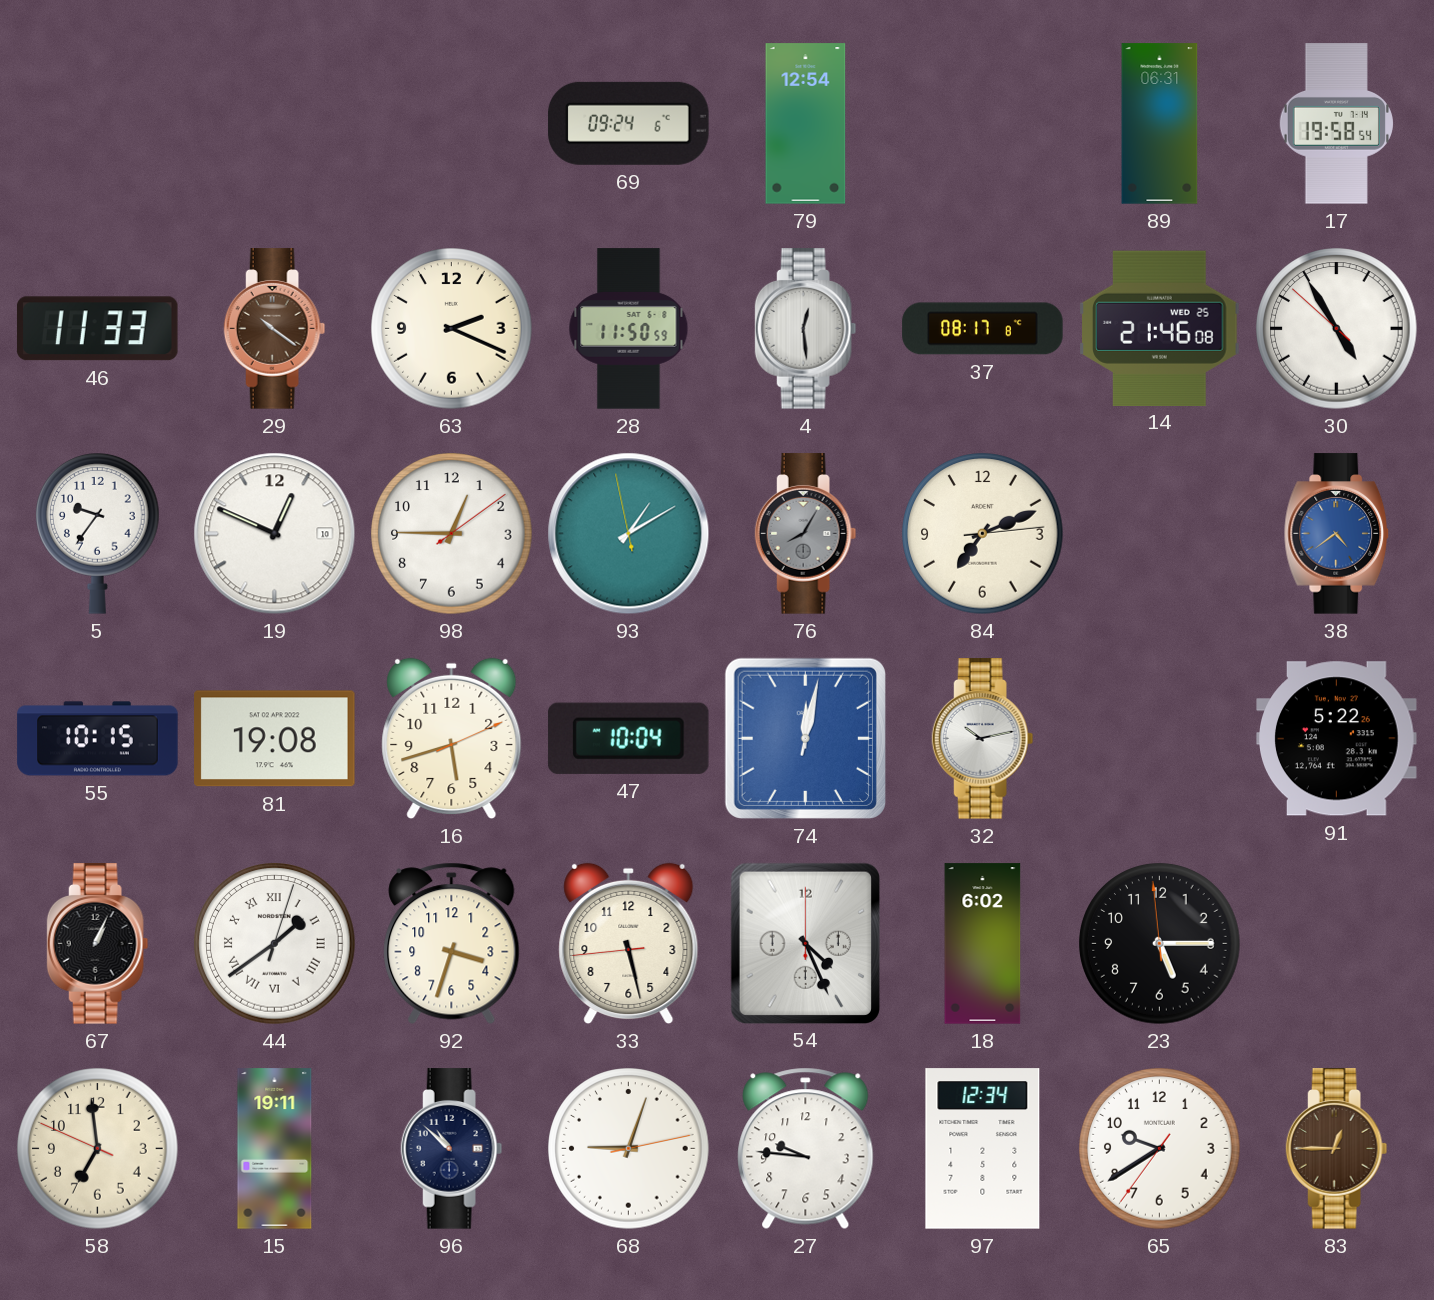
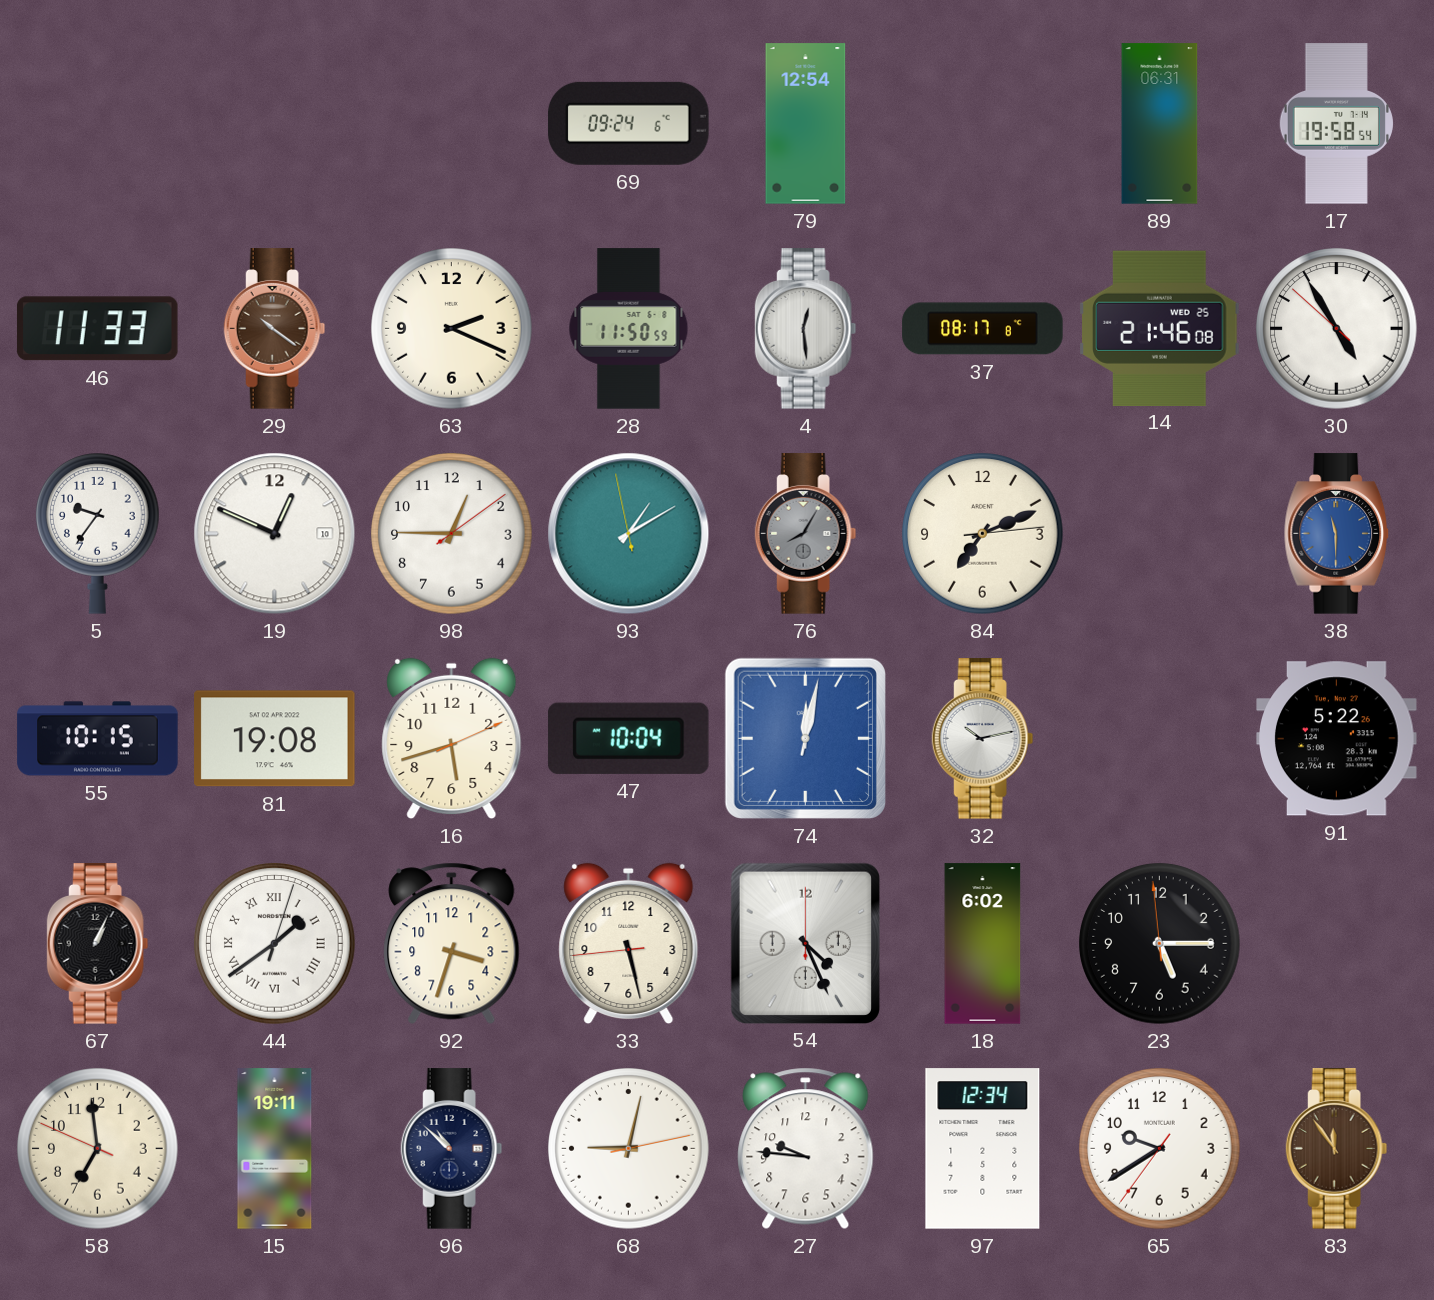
38: 4:39 -> 11:30
68: 9:03 -> 9:02
83: 12:45 -> 11:54
